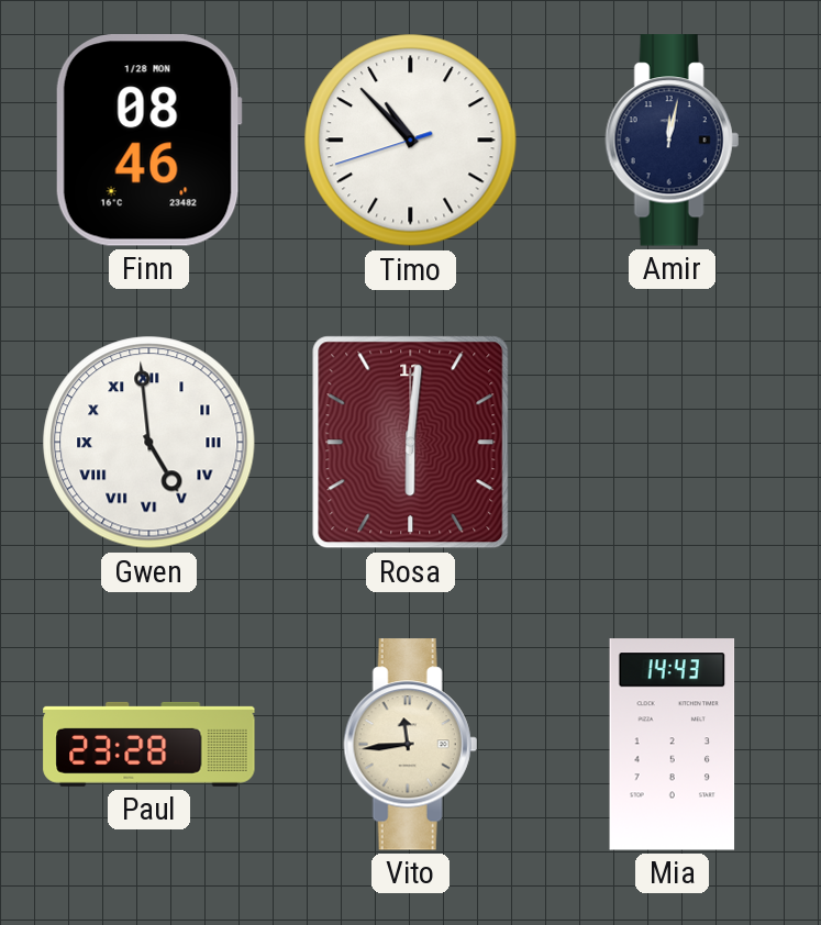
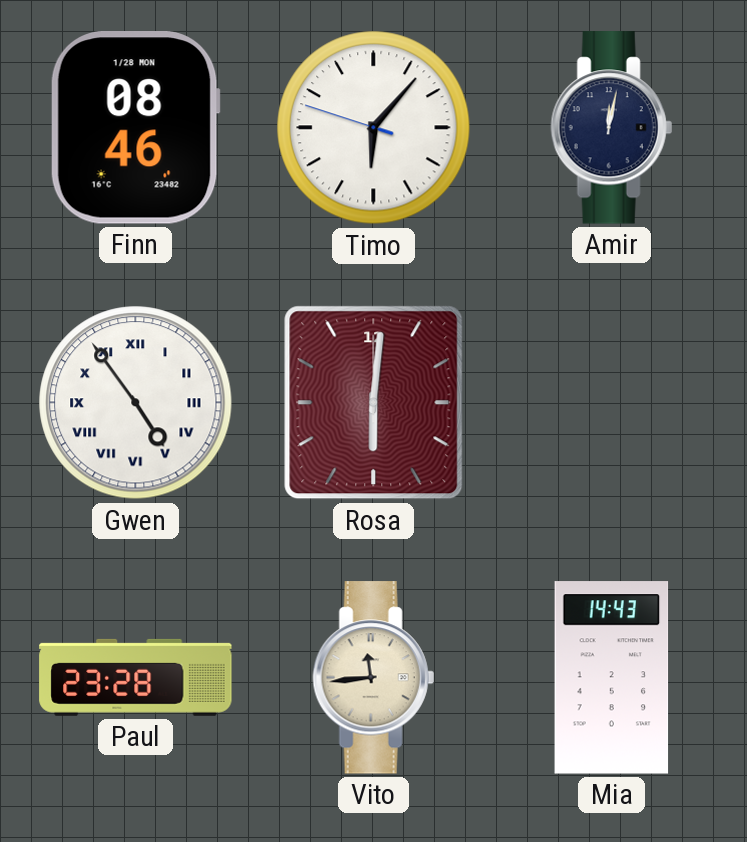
Timo: 10:52 -> 6:06
Gwen: 4:59 -> 4:54
